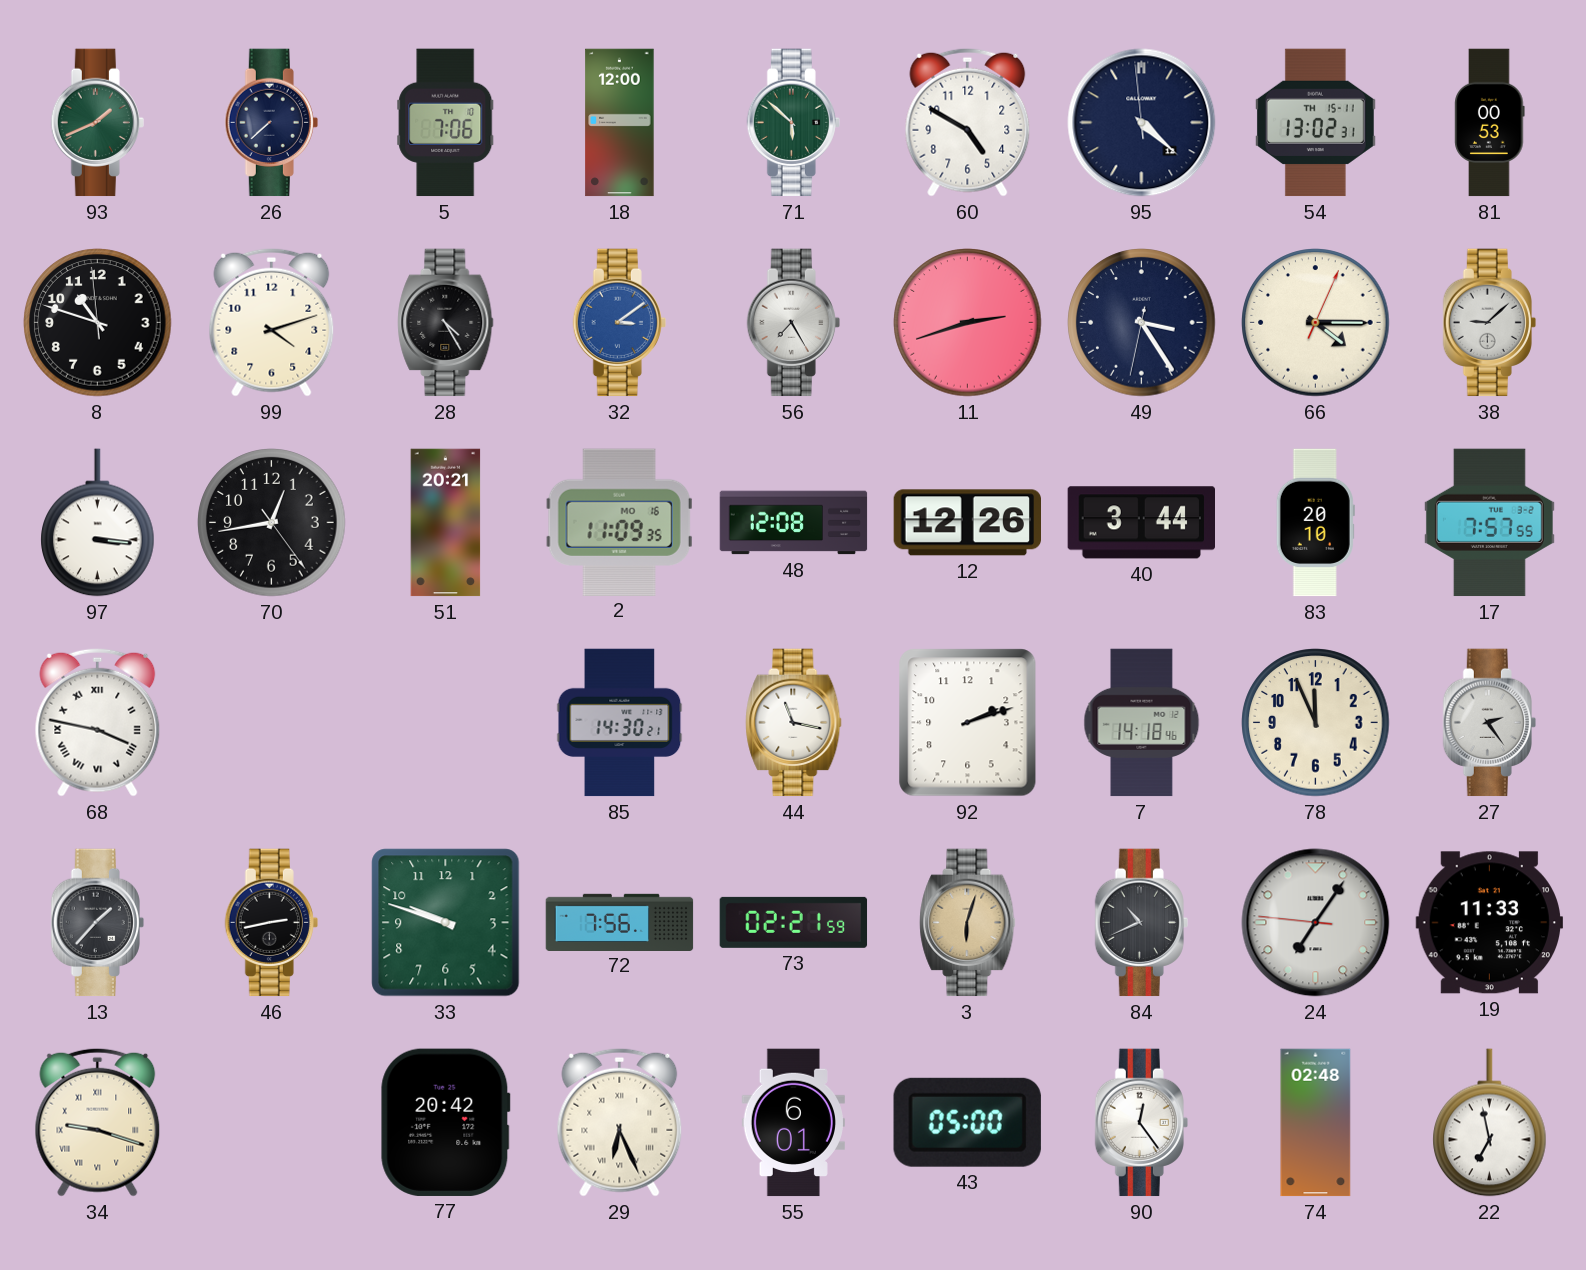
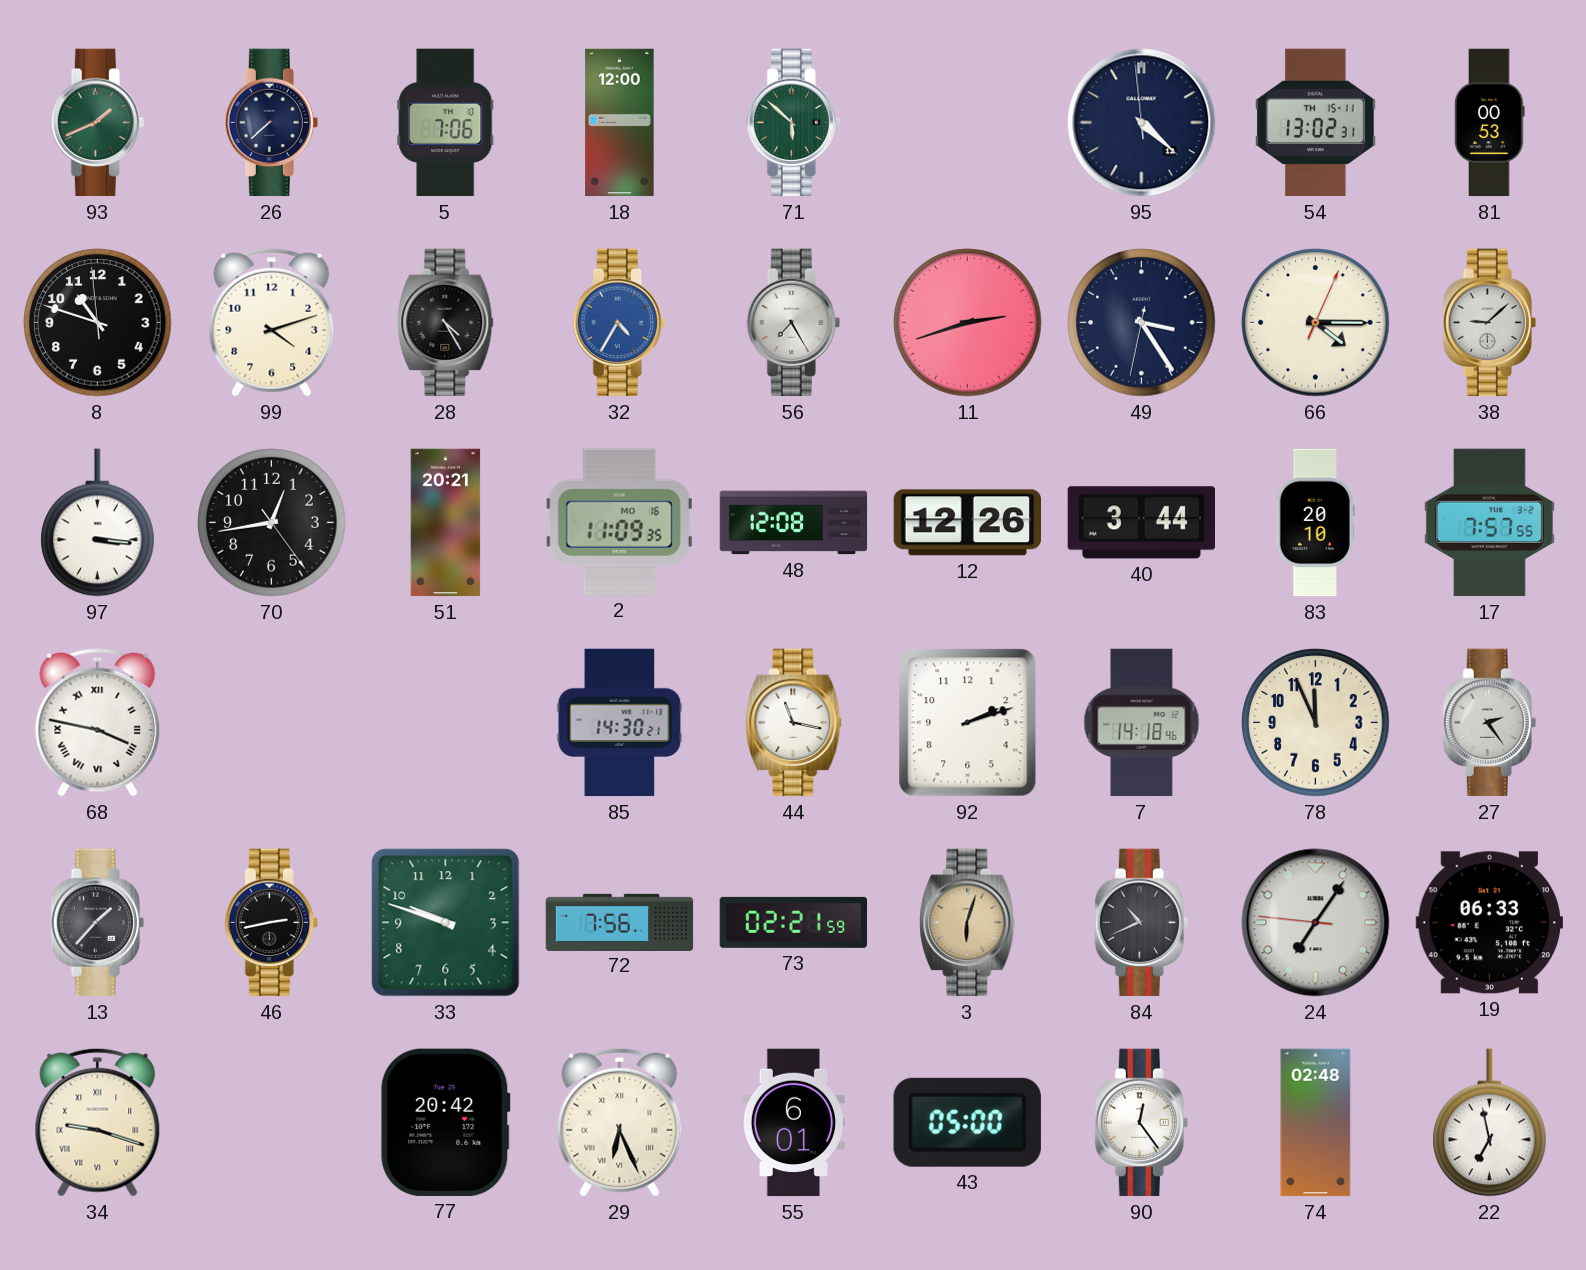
60: 4:50 -> none
32: 3:09 -> 4:35
19: 11:33 -> 06:33
